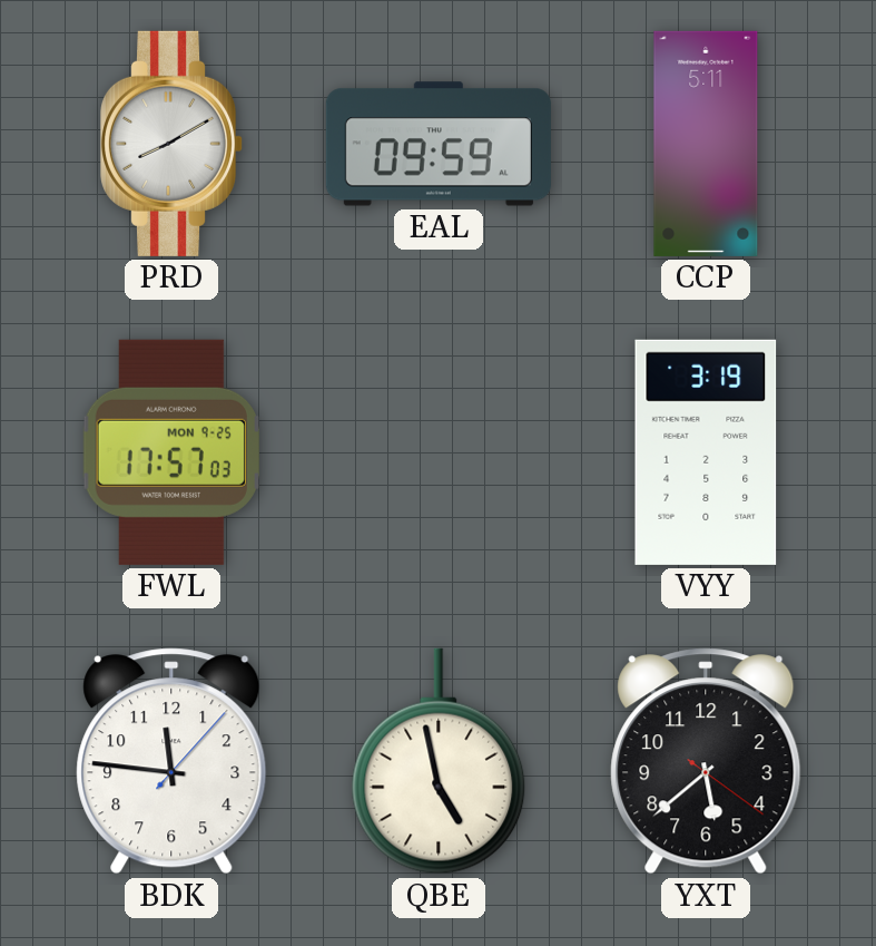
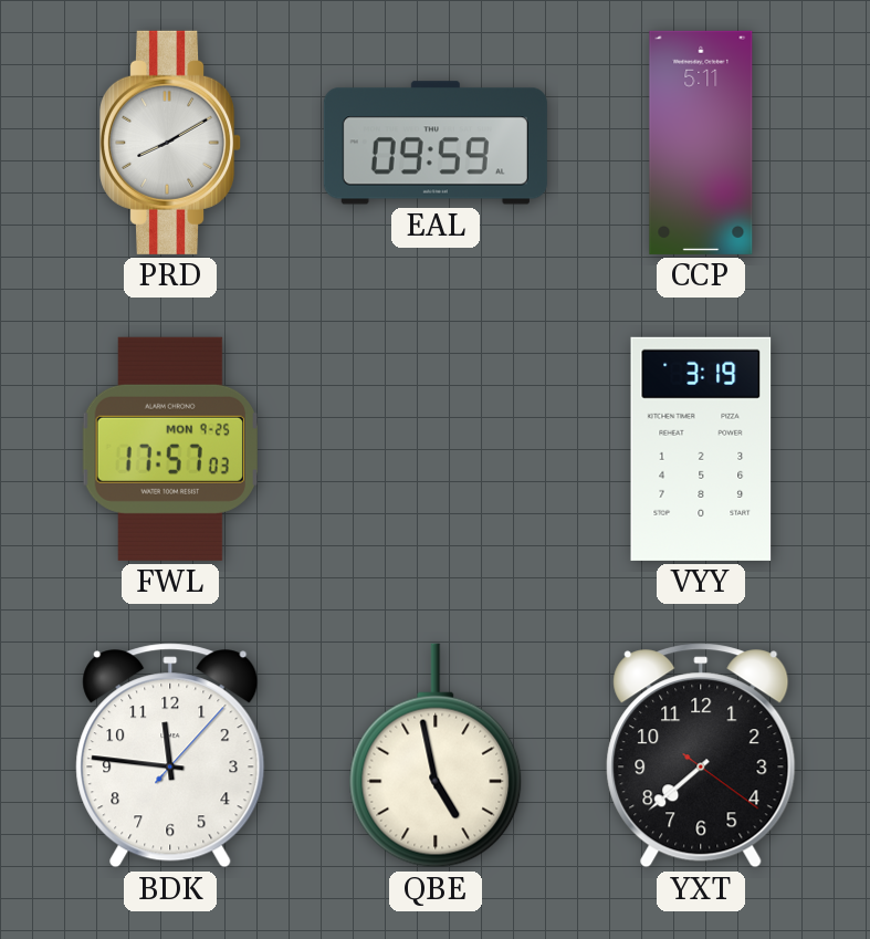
YXT: 5:38 -> 7:38
